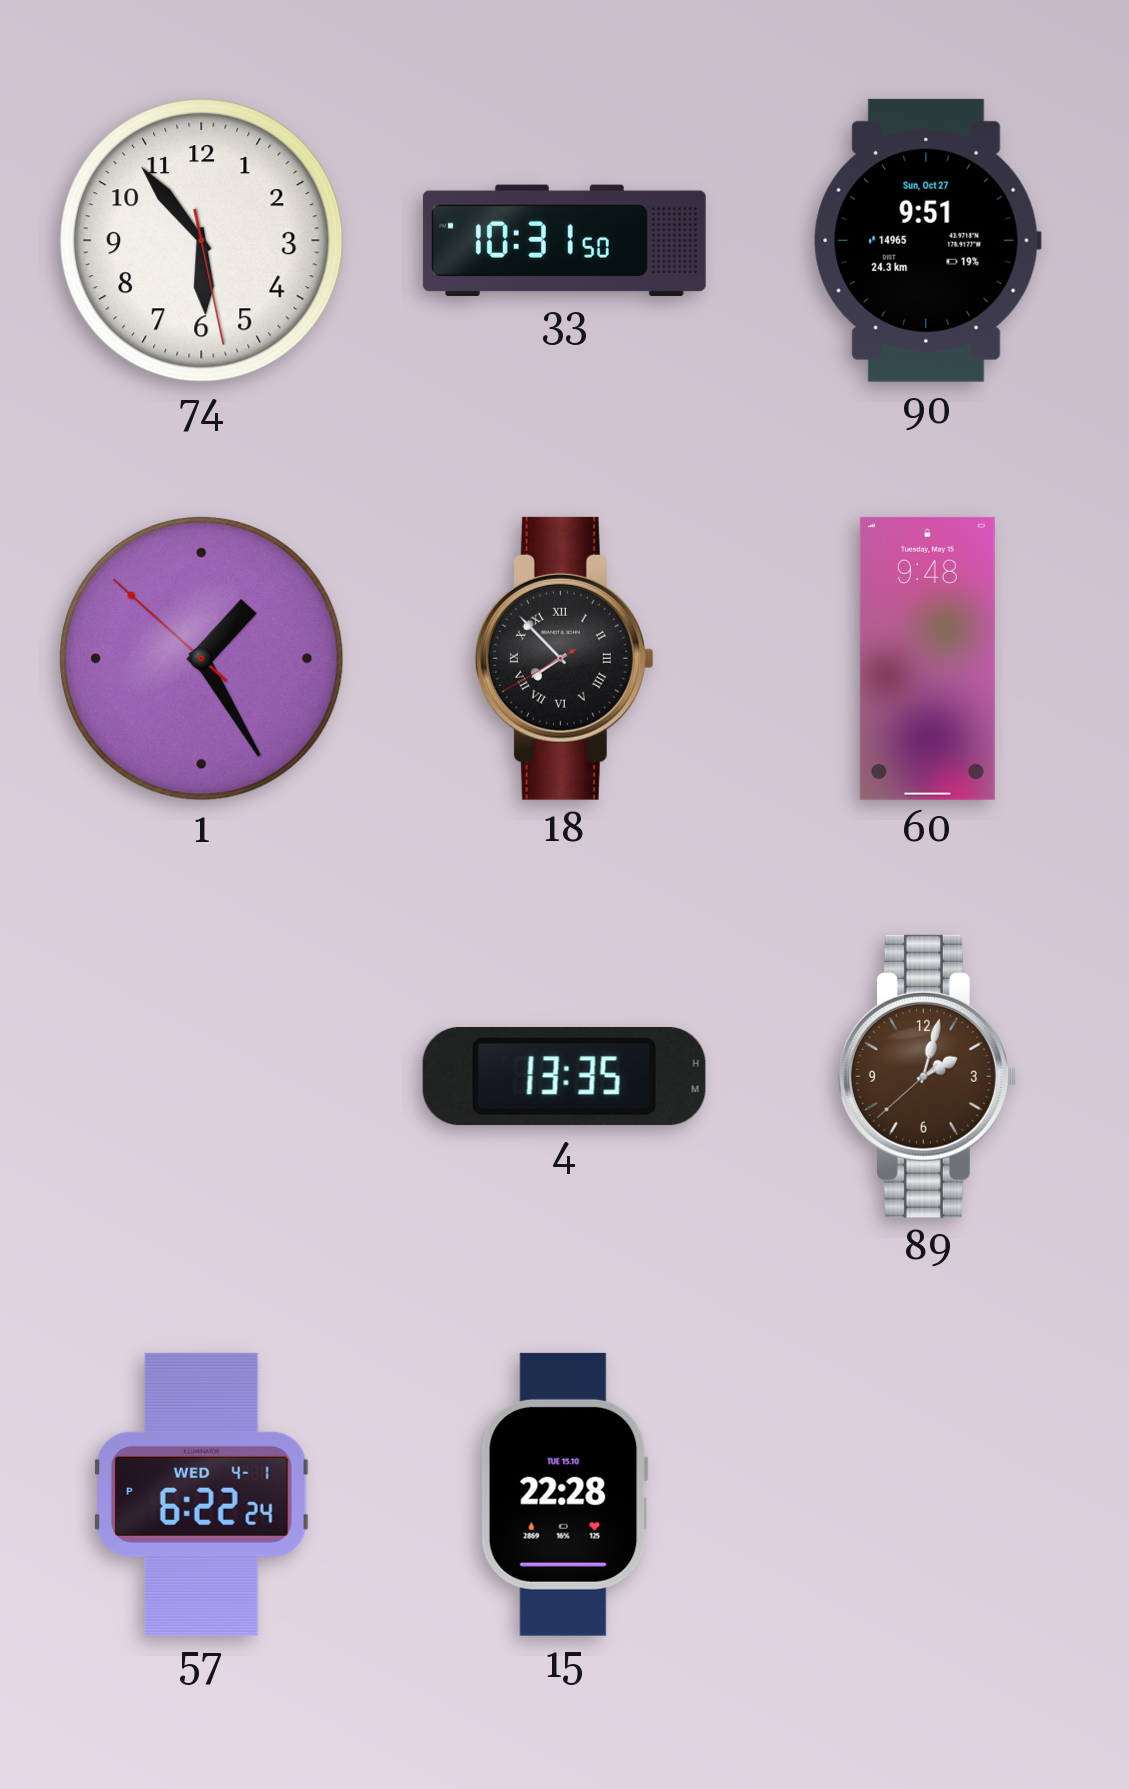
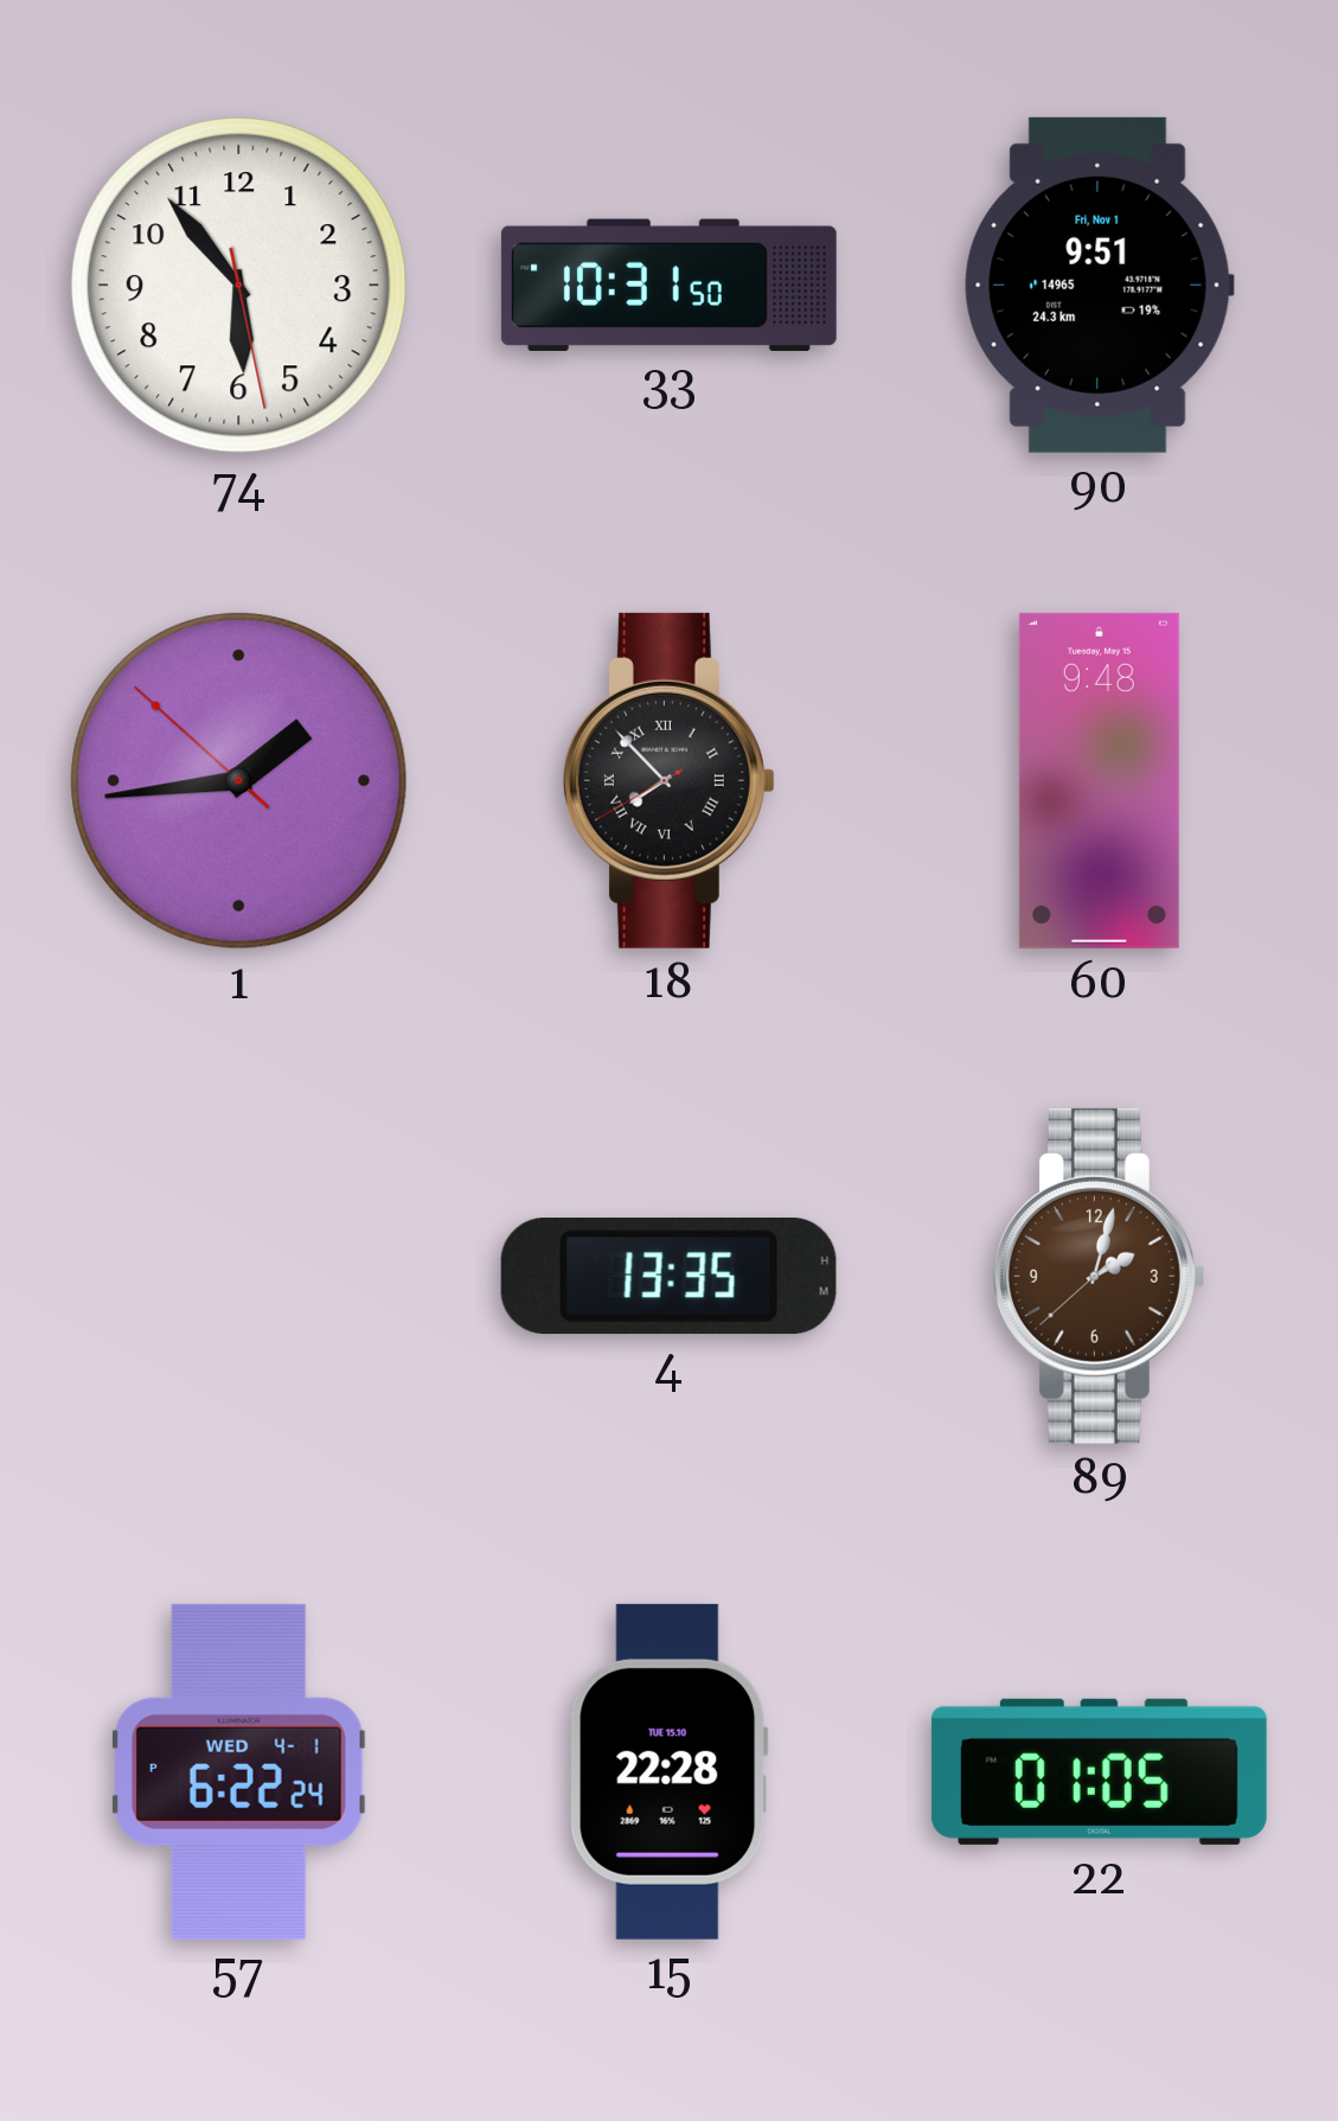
90 date: Sun, Oct 27 -> Fri, Nov 1
1: 1:24 -> 1:43
22: none -> 01:05
